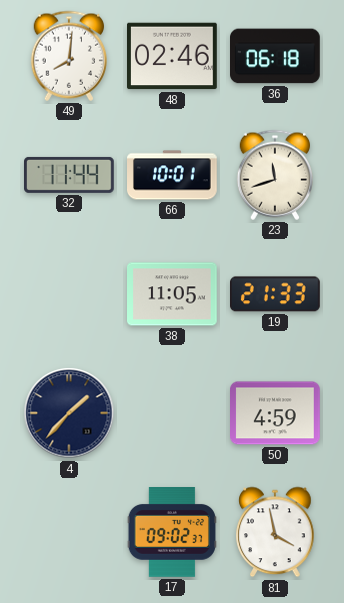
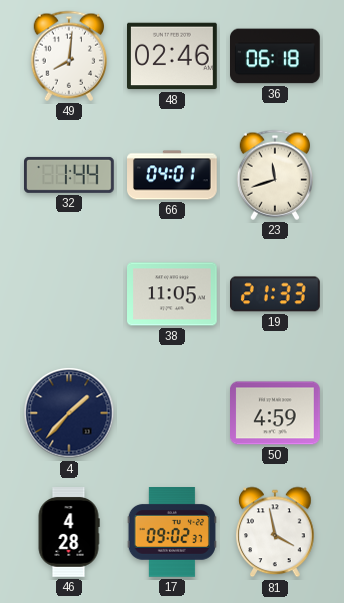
32: 11:44 -> 1:44
66: 10:01 -> 04:01
46: none -> 4:28
